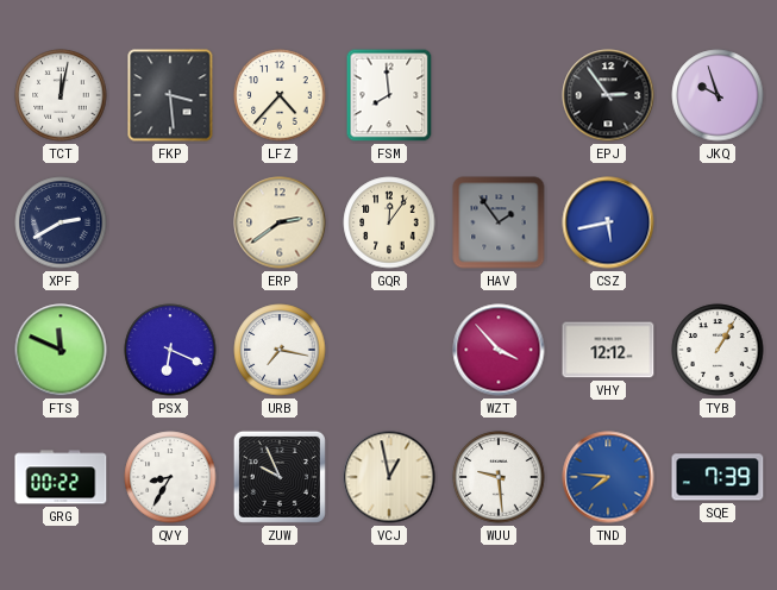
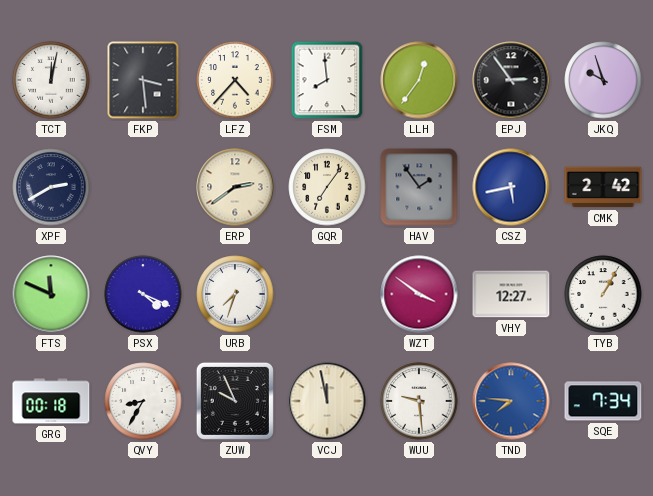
LLH: none -> 12:36
GQR: 12:06 -> 7:06
CMK: none -> 2:42
PSX: 6:19 -> 4:19
URB: 7:17 -> 7:33
WZT: 3:53 -> 3:51
VHY: 12:12 -> 12:27
GRG: 00:22 -> 00:18
VCJ: 12:58 -> 11:58
SQE: 7:39 -> 7:34
